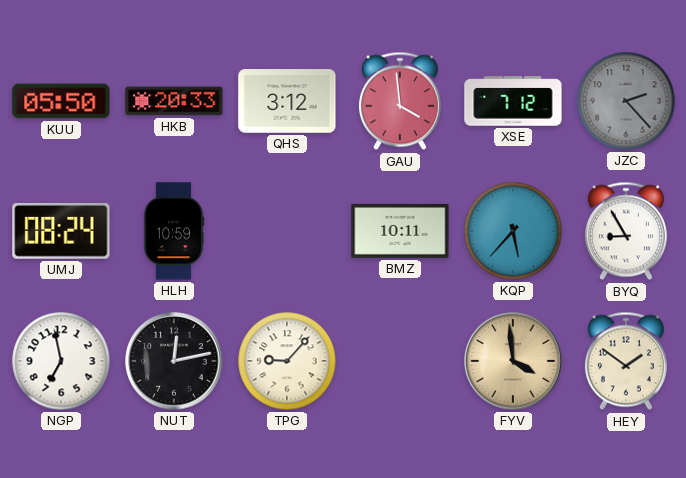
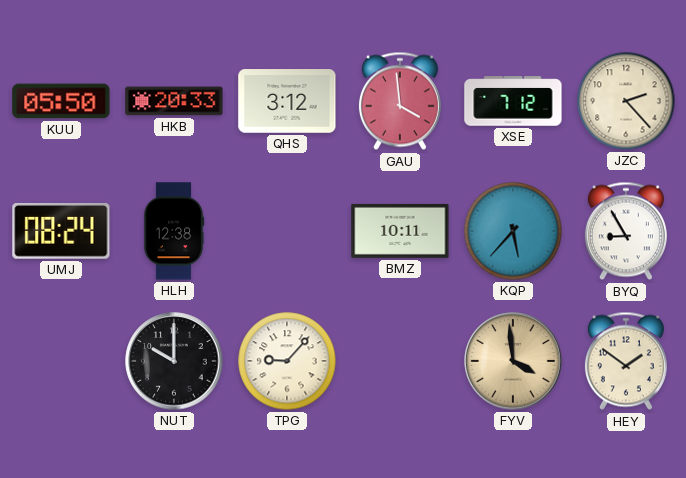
JZC dial: grey -> cream
HLH: 10:59 -> 12:38
NGP: 6:58 -> none
NUT: 12:13 -> 10:00
